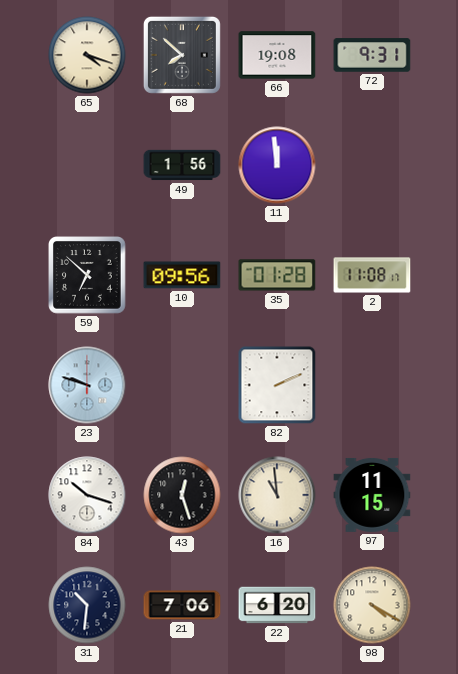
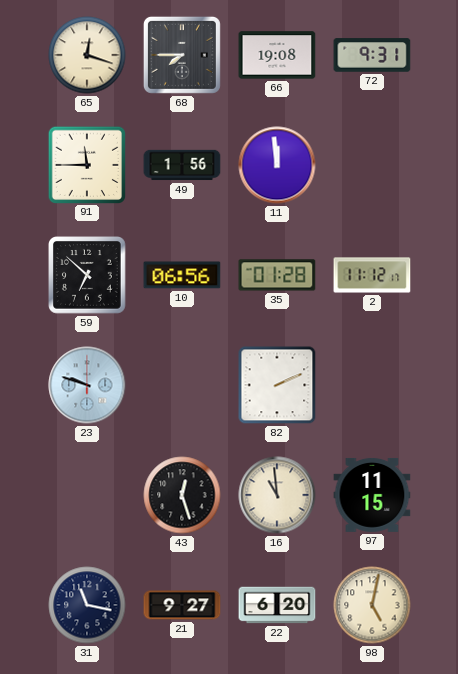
65: 4:18 -> 12:18
68: 7:52 -> 7:45
91: none -> 11:45
10: 09:56 -> 06:56
2: 11:08 -> 11:12
84: 10:18 -> none
31: 10:31 -> 11:17
21: 7:06 -> 9:27
98: 4:20 -> 5:02
